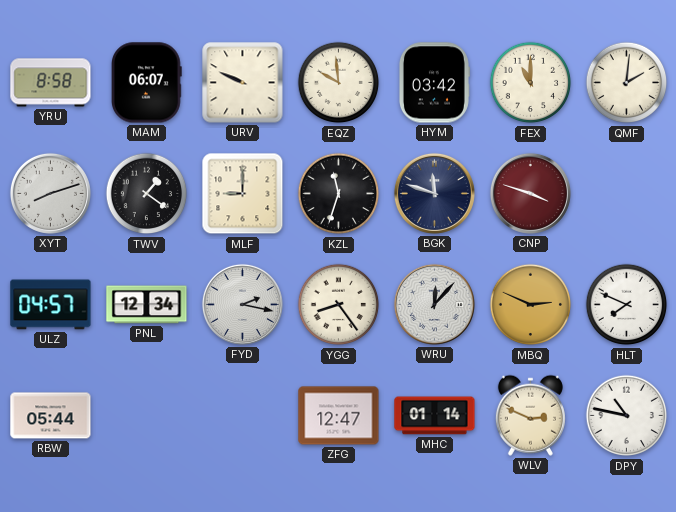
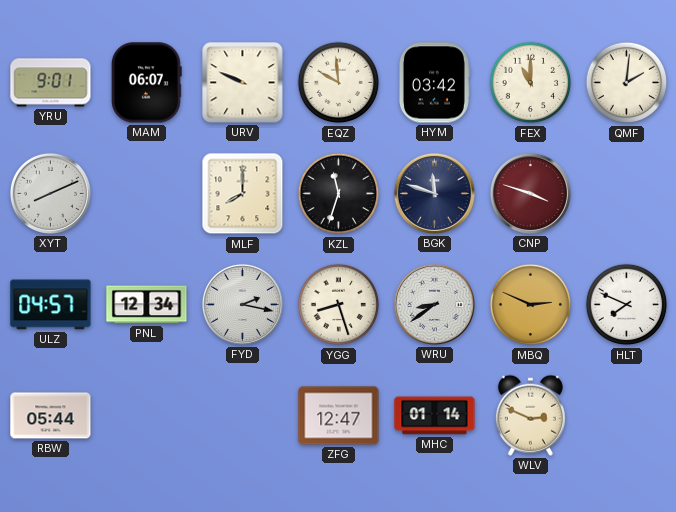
YRU: 8:58 -> 9:01
XYT: 8:12 -> 8:11
TWV: 1:21 -> none
MLF: 9:00 -> 8:00
YGG: 8:24 -> 8:27
WRU: 12:07 -> 8:39
DPY: 10:47 -> none
